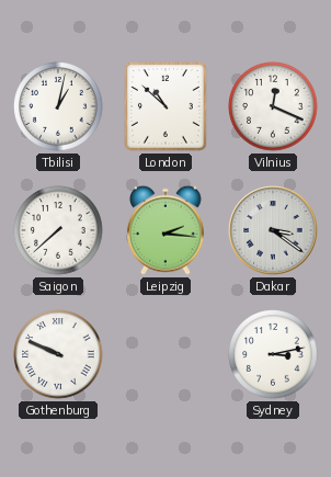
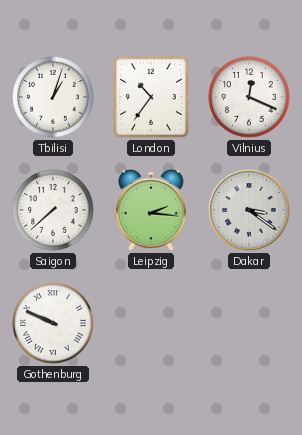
Tbilisi: 1:02 -> 1:03
London: 10:52 -> 10:36
Sydney: 3:13 -> none
